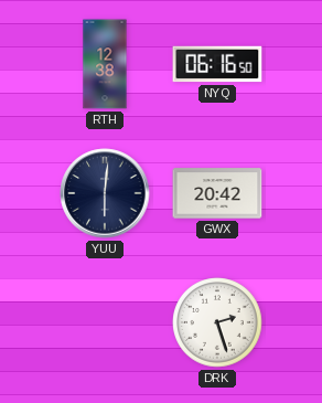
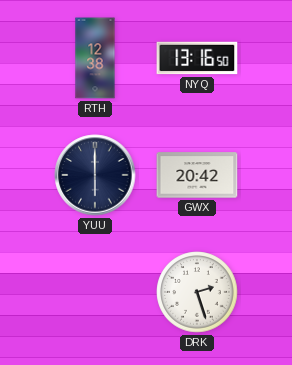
NYQ: 06:16 -> 13:16
YUU: 6:01 -> 6:00
